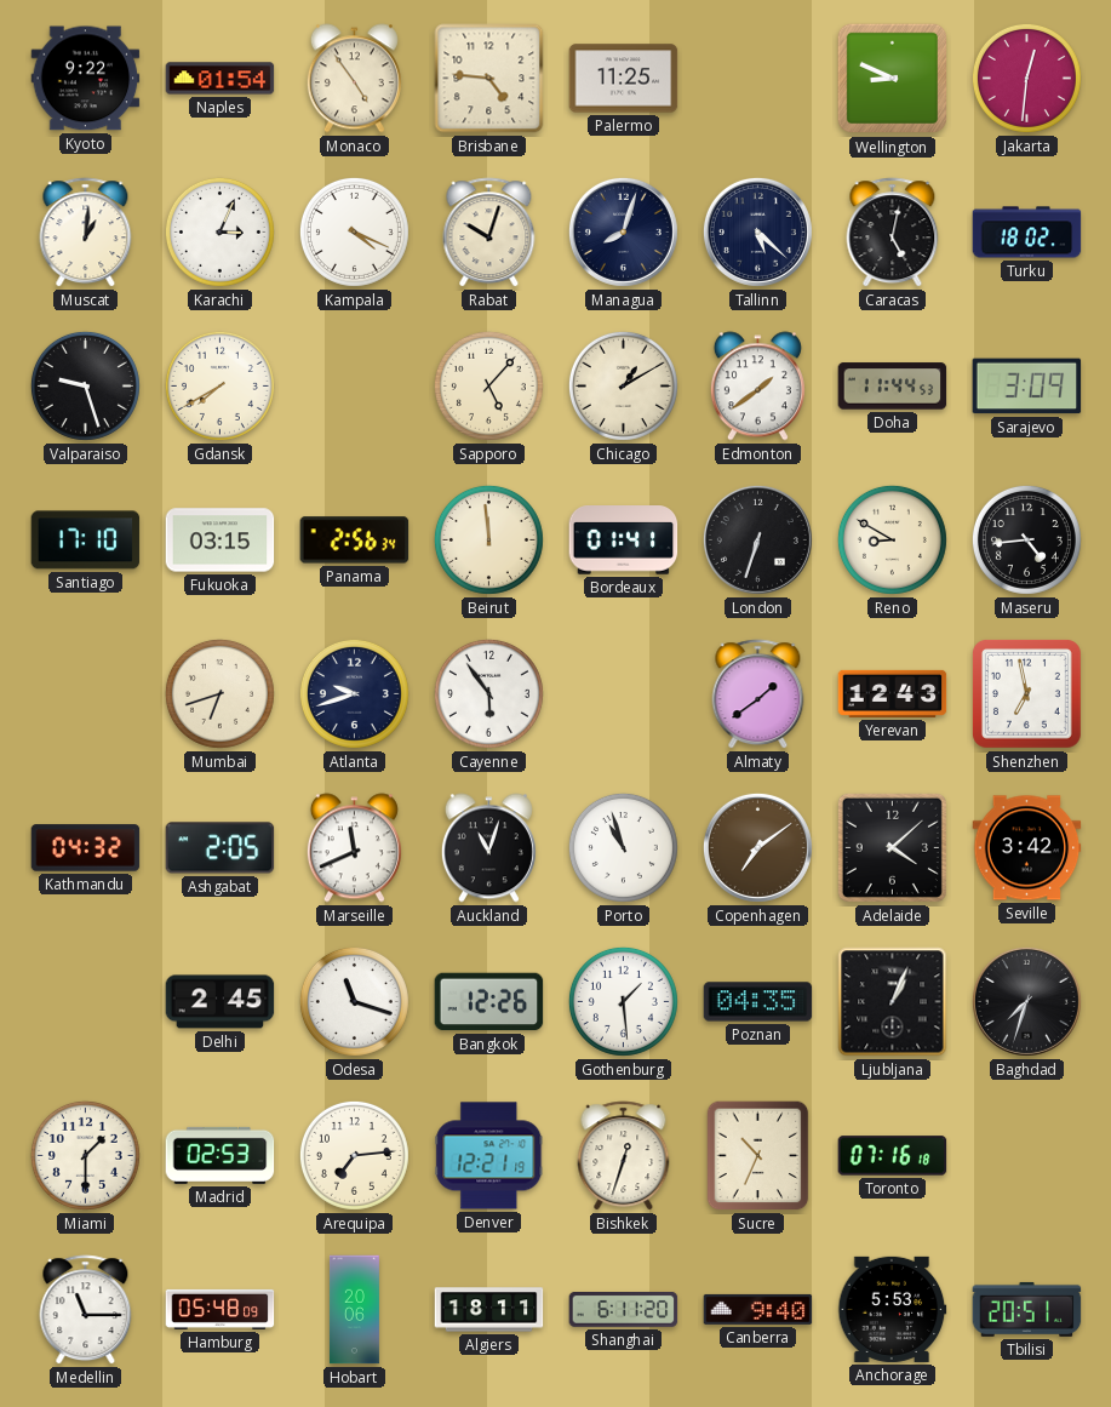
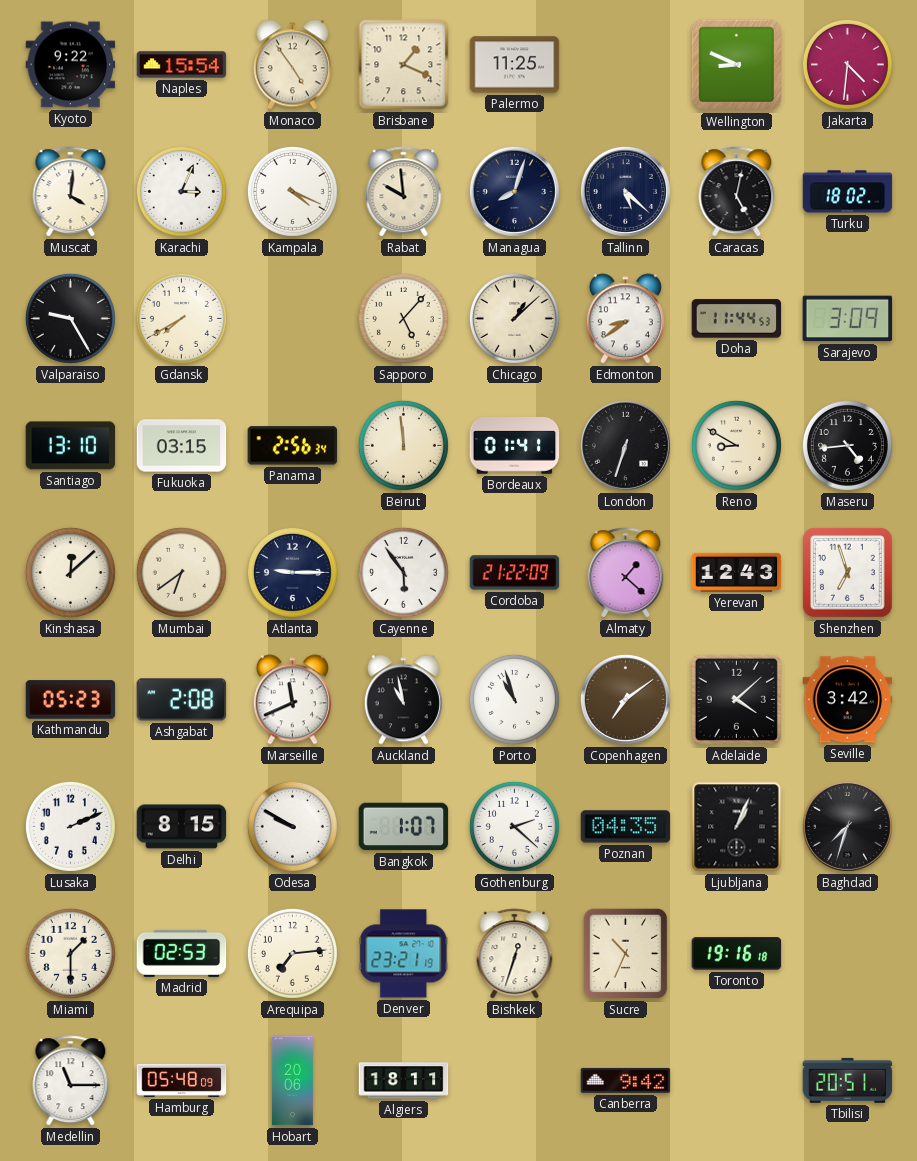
Naples: 01:54 -> 15:54
Brisbane: 4:46 -> 1:19
Jakarta: 12:31 -> 4:31
Muscat: 1:01 -> 4:01
Rabat: 10:03 -> 9:59
Valparaiso: 9:27 -> 9:25
Chicago: 1:10 -> 1:08
Edmonton: 1:39 -> 8:39
Santiago: 17:10 -> 13:10
Kinshasa: none -> 12:08
Mumbai: 6:42 -> 6:39
Atlanta: 9:42 -> 9:15
Cordoba: none -> 21:22
Almaty: 1:39 -> 1:22
Shenzhen: 6:58 -> 6:57
Kathmandu: 04:32 -> 05:23
Ashgabat: 2:05 -> 2:08
Auckland: 11:03 -> 10:58
Lusaka: none -> 2:11
Delhi: 2:45 -> 8:15
Odesa: 11:18 -> 9:50
Bangkok: 12:26 -> 1:07
Gothenburg: 1:29 -> 2:22
Denver: 12:21 -> 23:21
Toronto: 07:16 -> 19:16
Shanghai: 6:11 -> none
Canberra: 9:40 -> 9:42
Anchorage: 5:53 -> none
